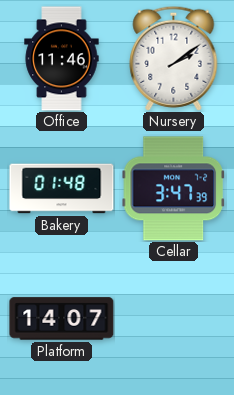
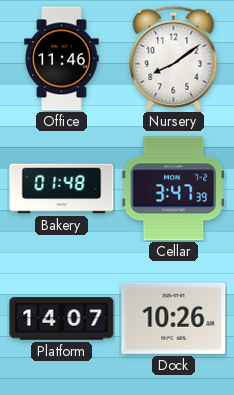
Nursery: 2:09 -> 8:09
Dock: none -> 10:26
